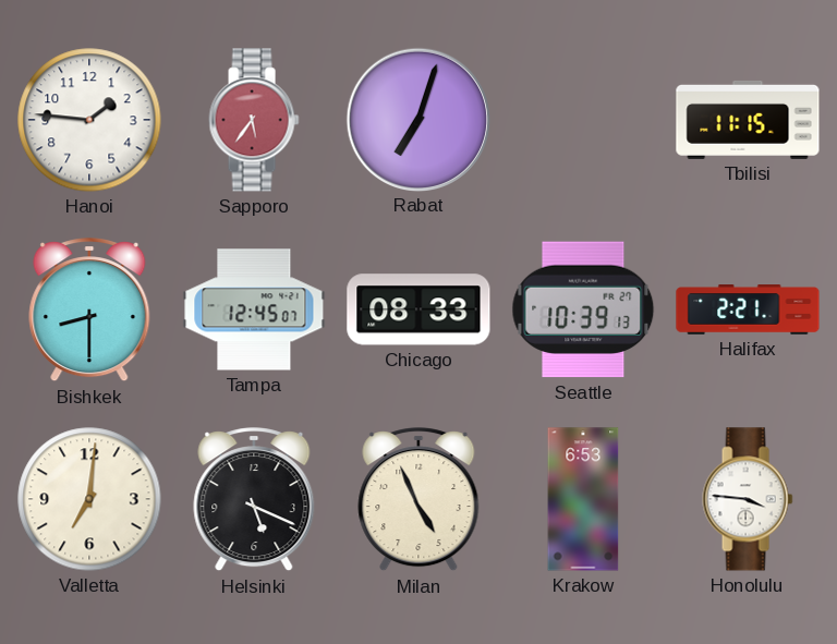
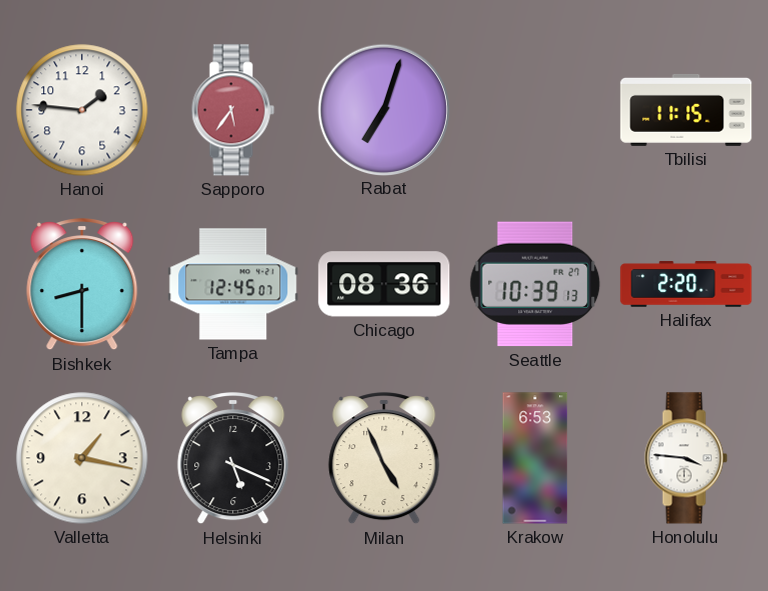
Chicago: 08:33 -> 08:36
Halifax: 2:21 -> 2:20
Valletta: 7:01 -> 1:17
